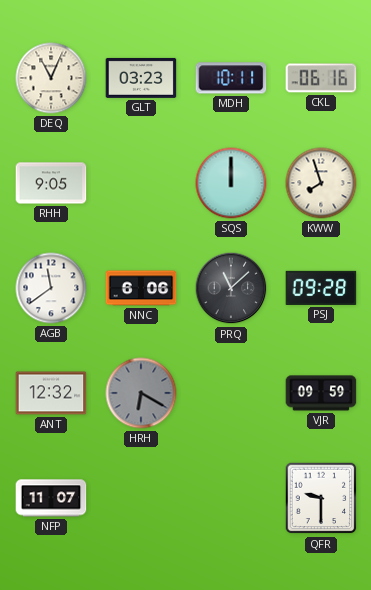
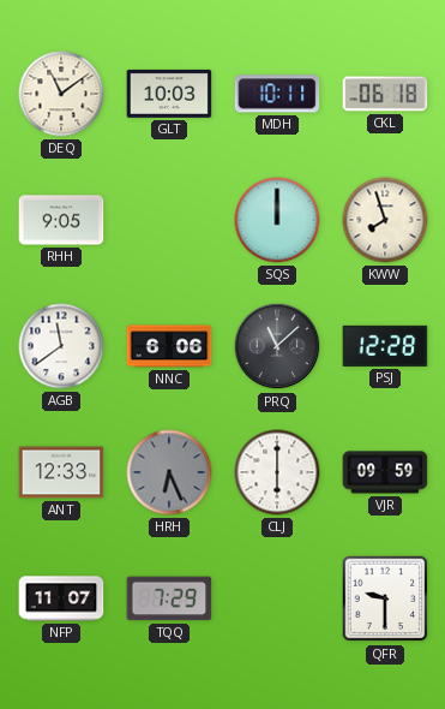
DEQ: 11:04 -> 11:09
GLT: 03:23 -> 10:03
CKL: 06:16 -> 06:18
PSJ: 09:28 -> 12:28
ANT: 12:32 -> 12:33
HRH: 6:20 -> 6:26
CLJ: none -> 6:00
TQQ: none -> 7:29
